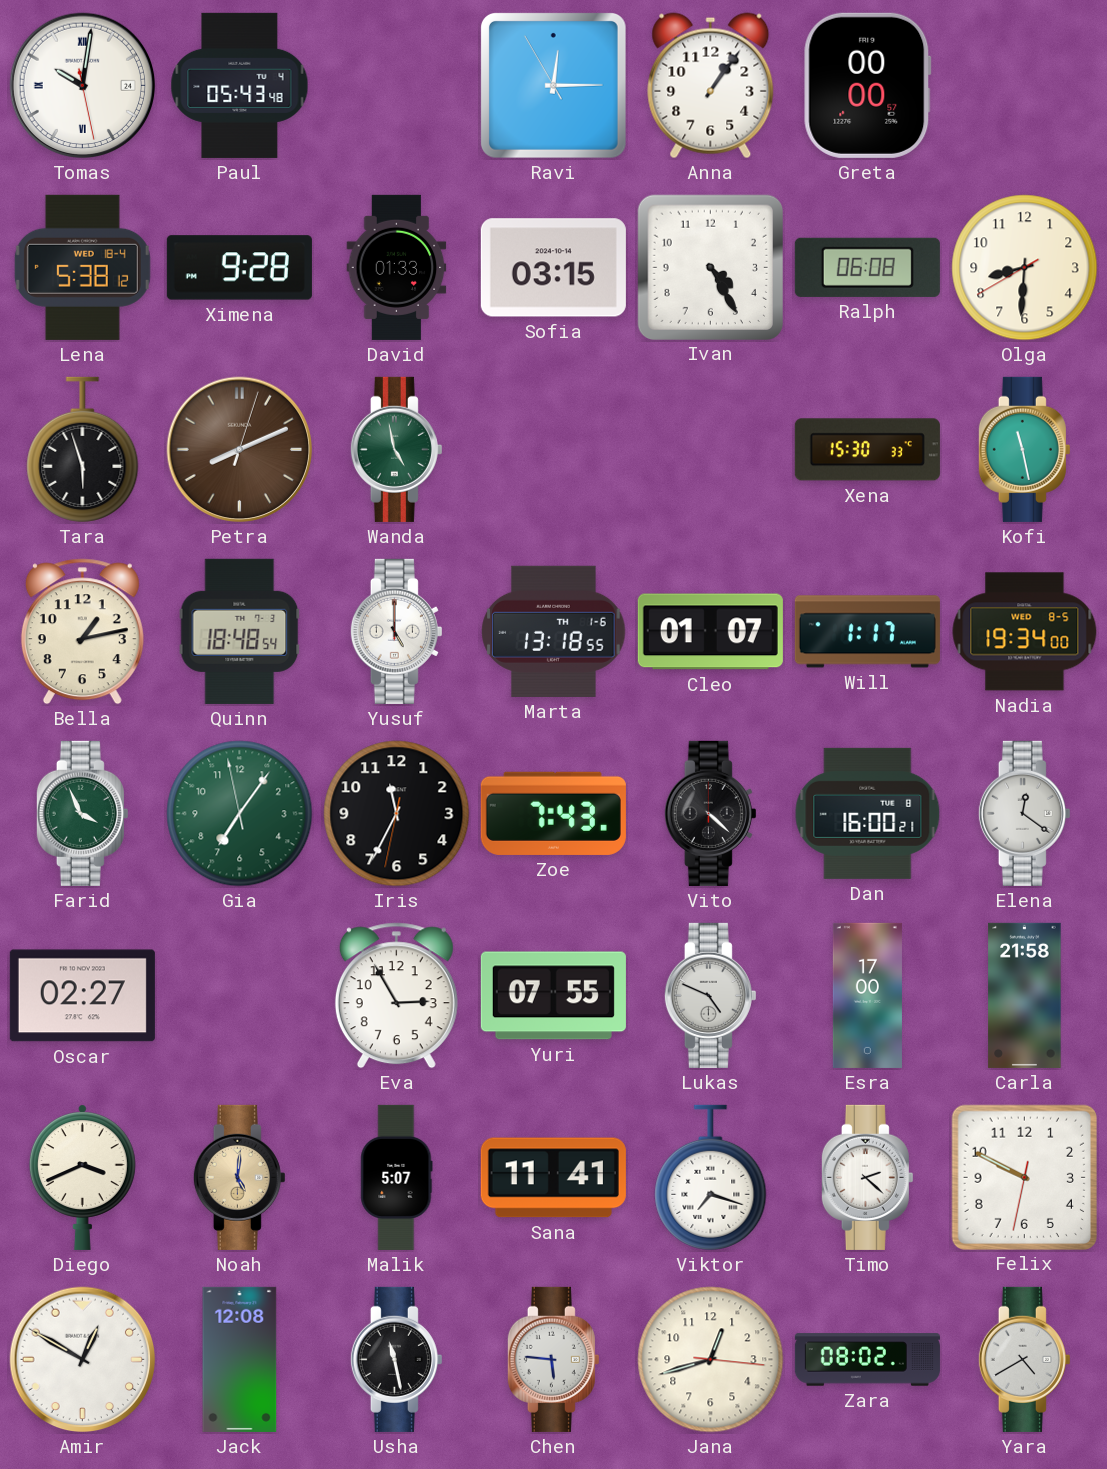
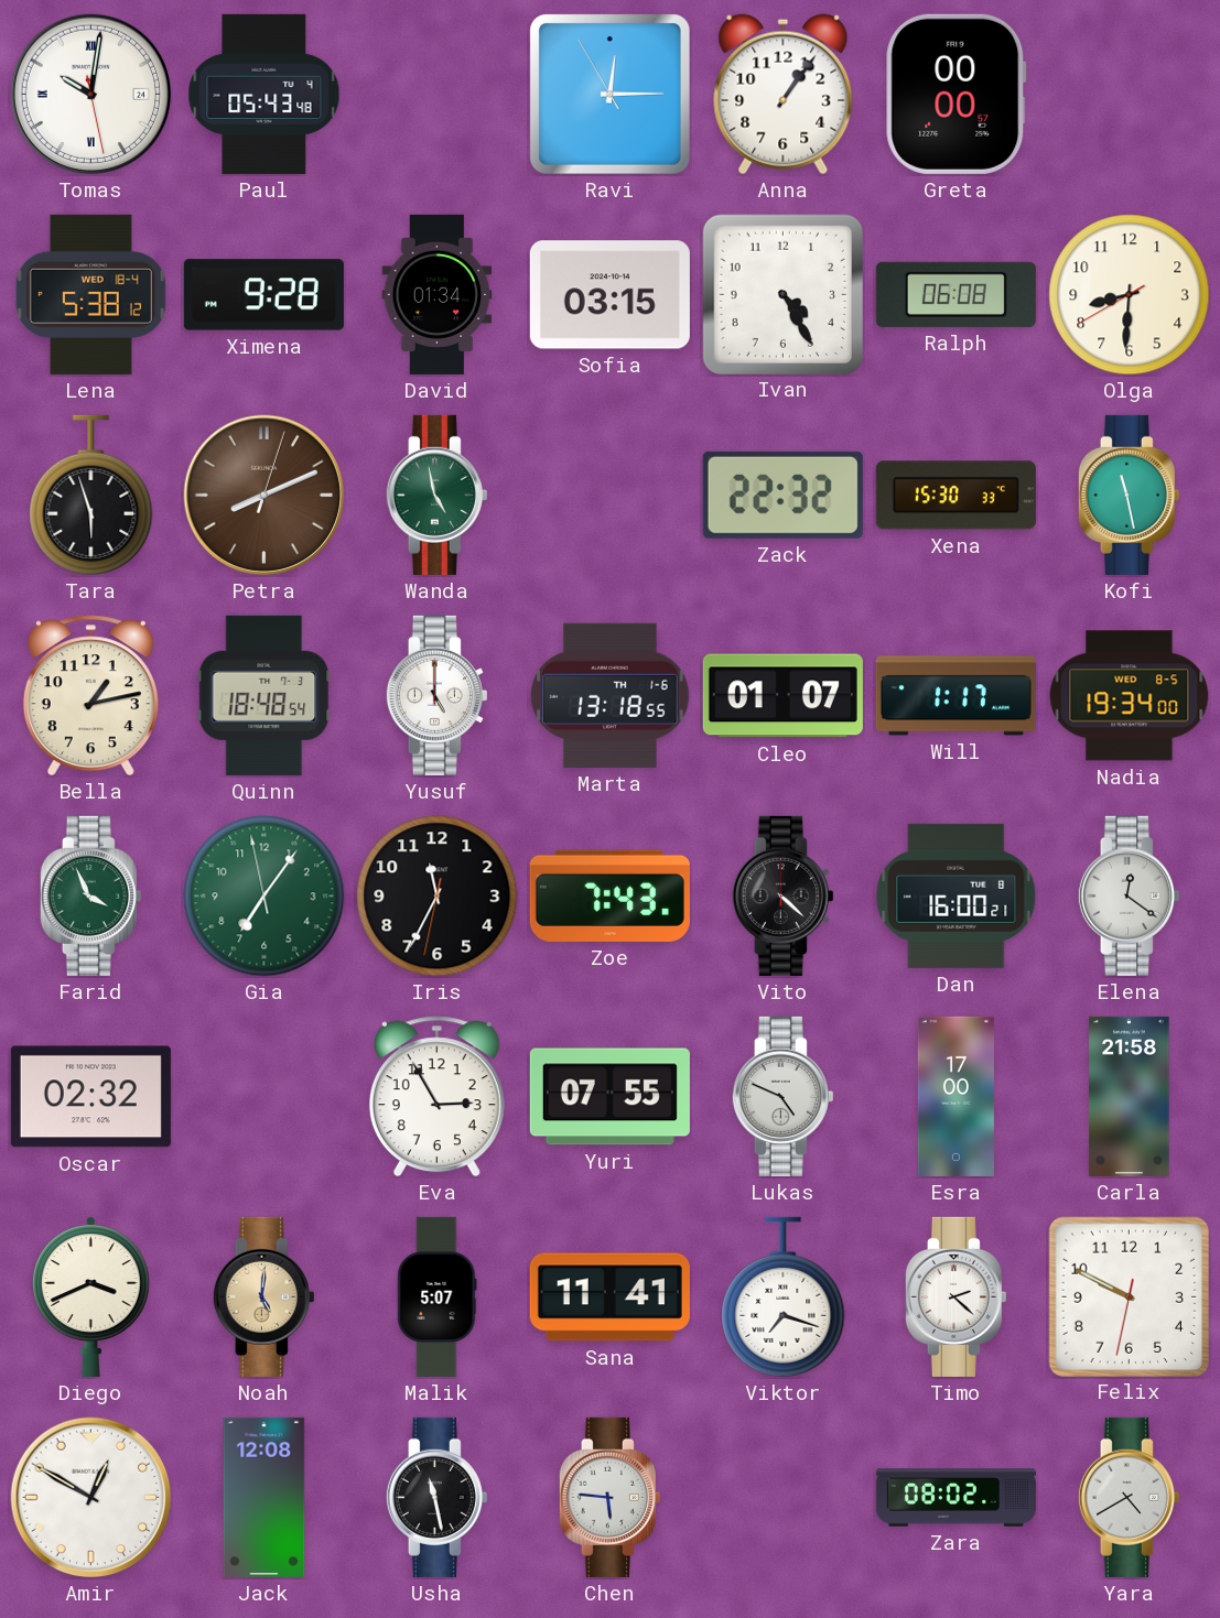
David: 01:33 -> 01:34
Zack: none -> 22:32
Oscar: 02:27 -> 02:32
Jana: 12:42 -> none
